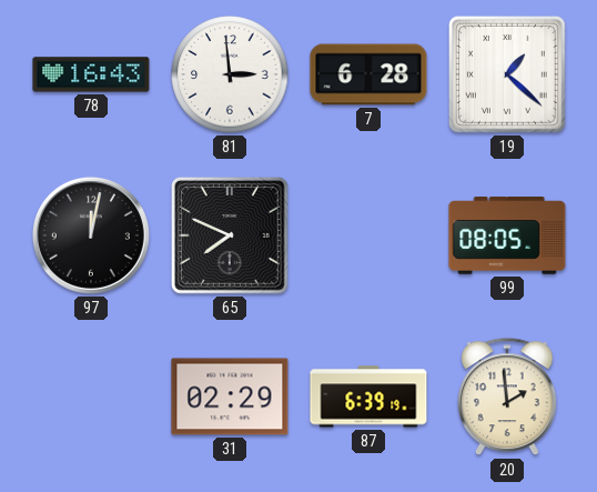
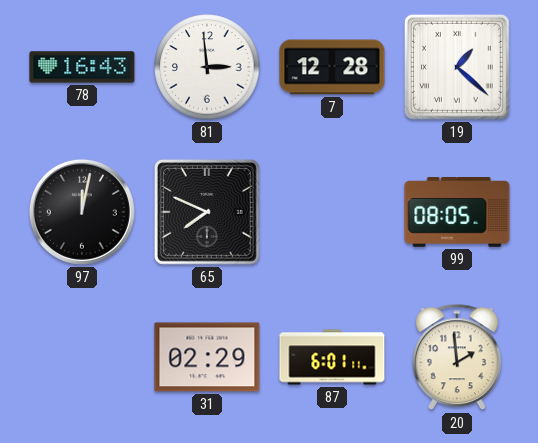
7: 6:28 -> 12:28
87: 6:39 -> 6:01
